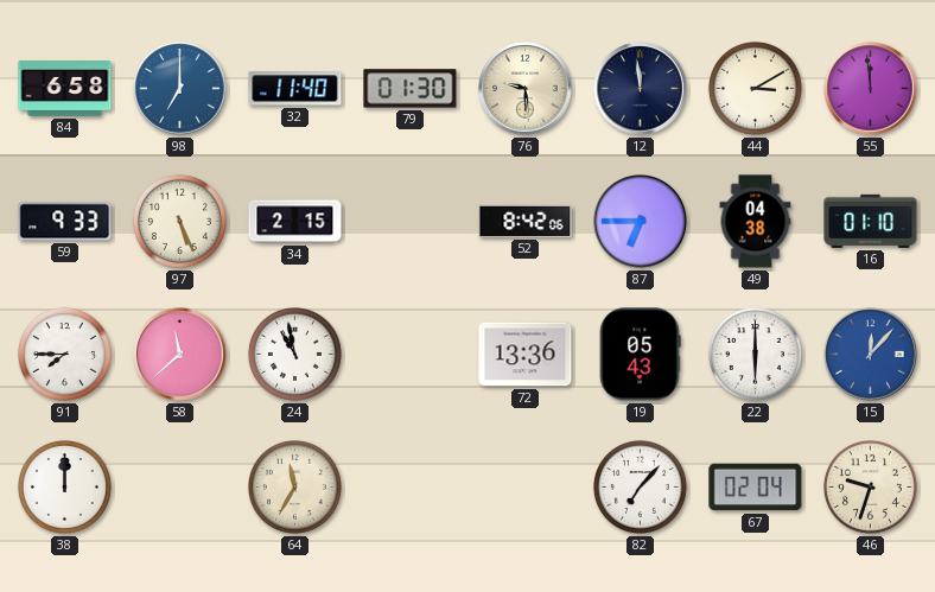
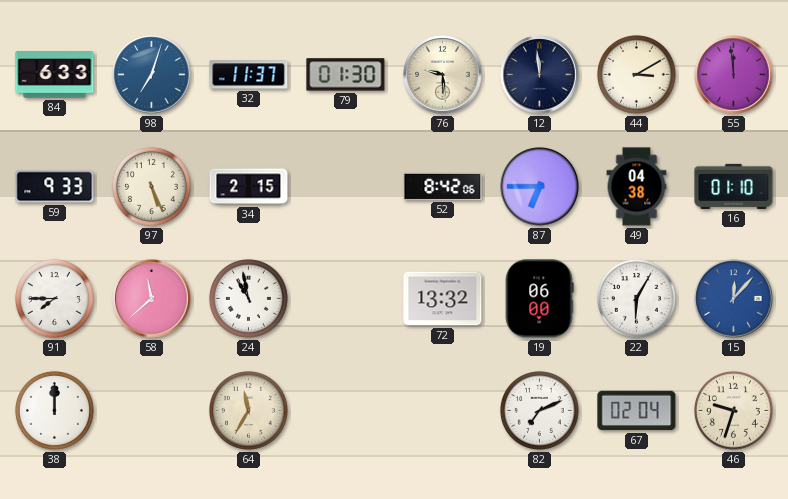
84: 6:58 -> 6:33
98: 7:00 -> 7:03
32: 11:40 -> 11:37
72: 13:36 -> 13:32
19: 05:43 -> 06:00
22: 6:00 -> 6:05
82: 7:07 -> 7:11
